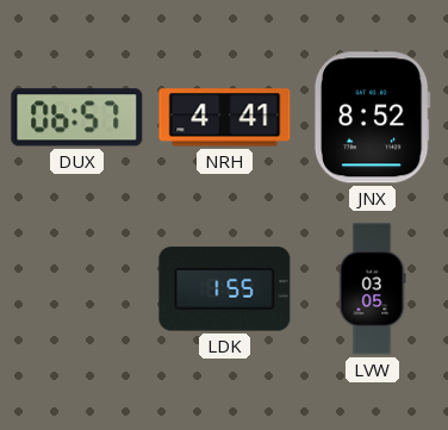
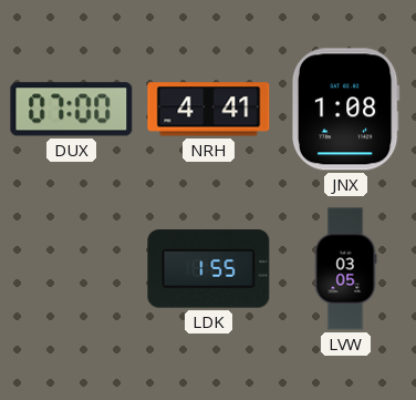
DUX: 06:57 -> 07:00
JNX: 8:52 -> 1:08
